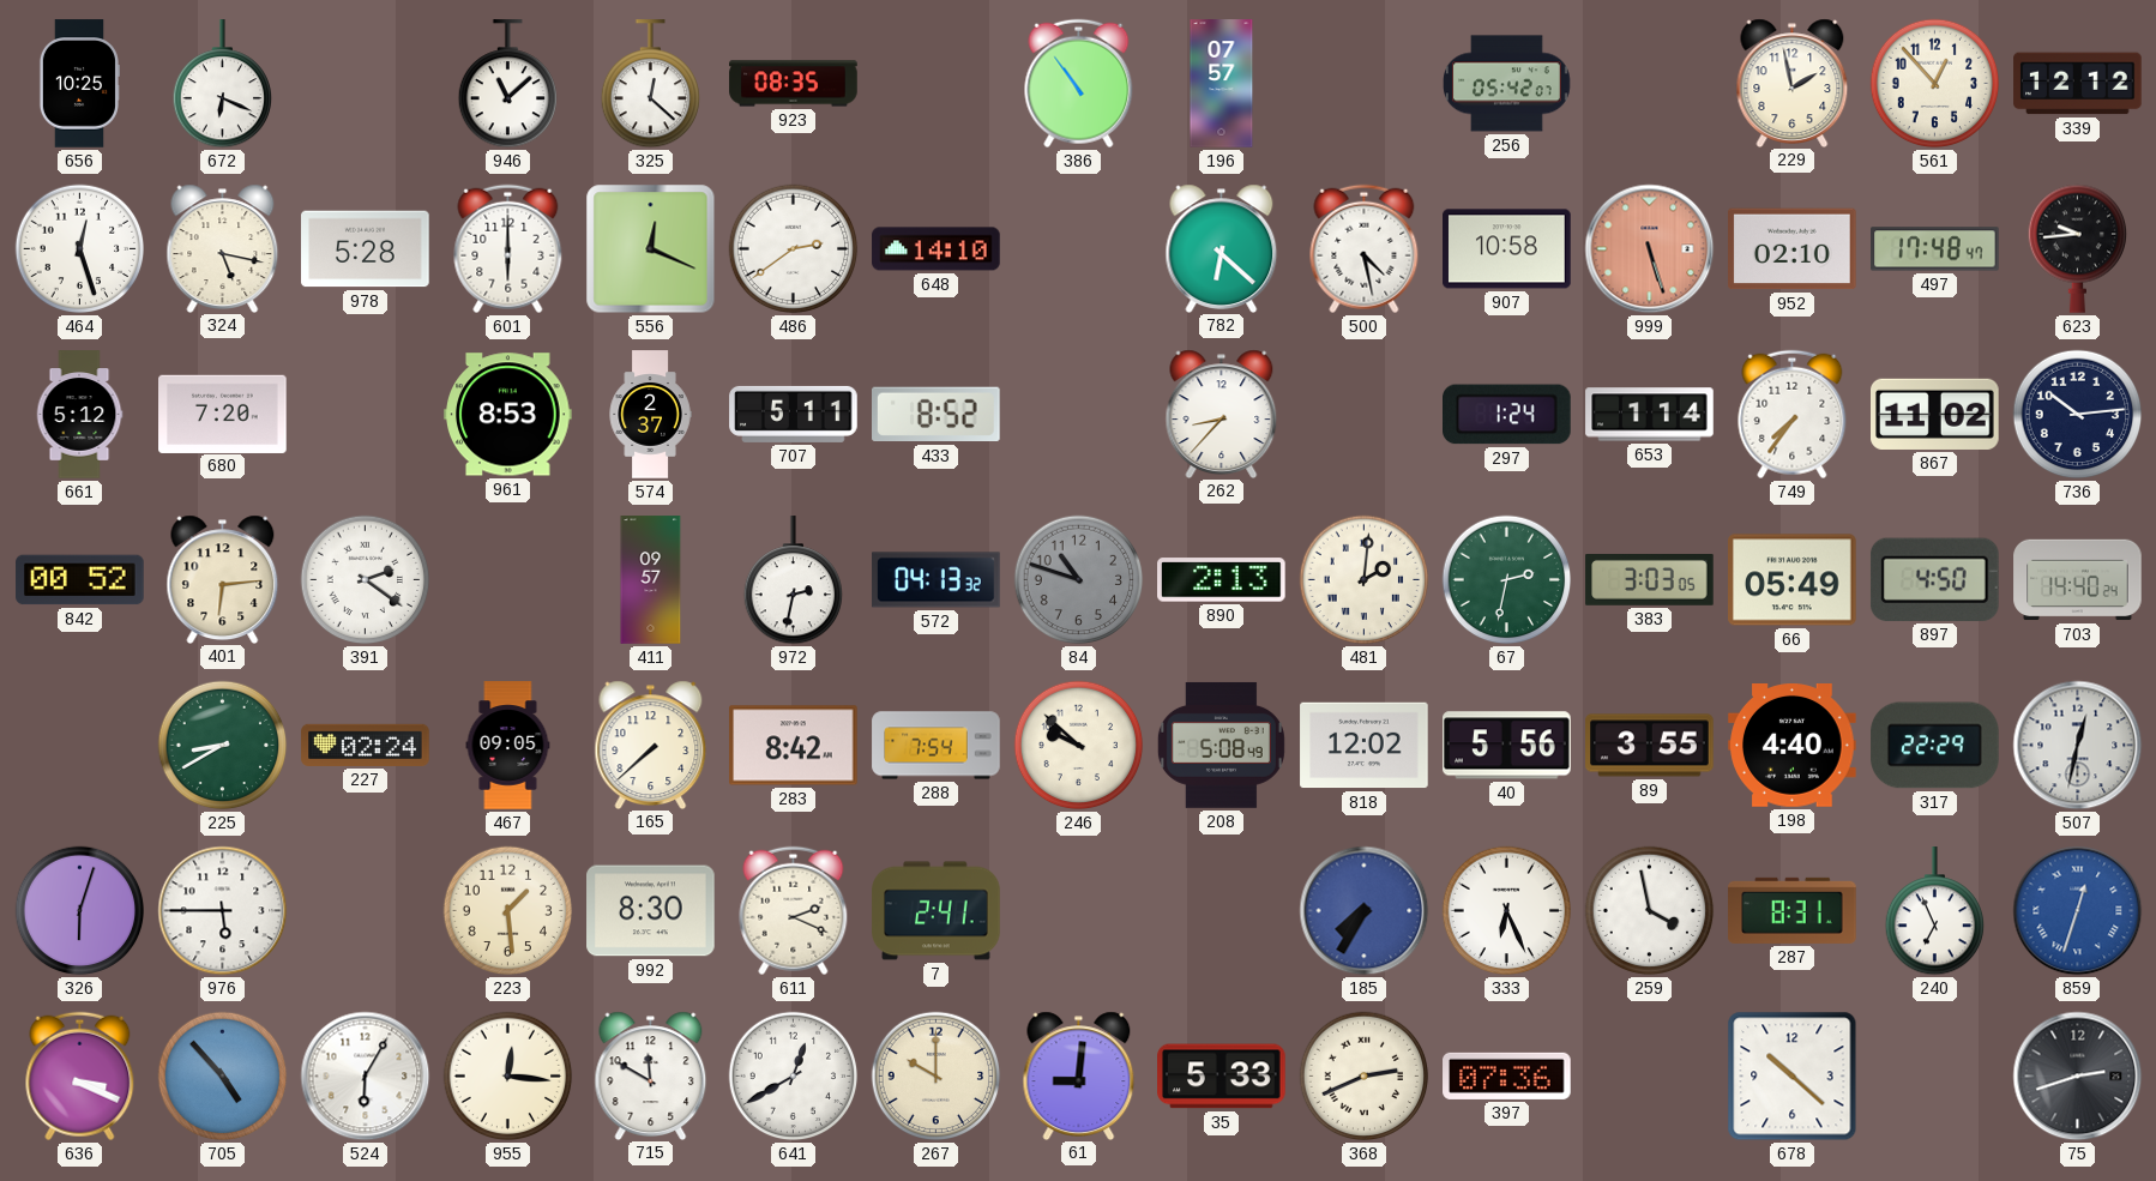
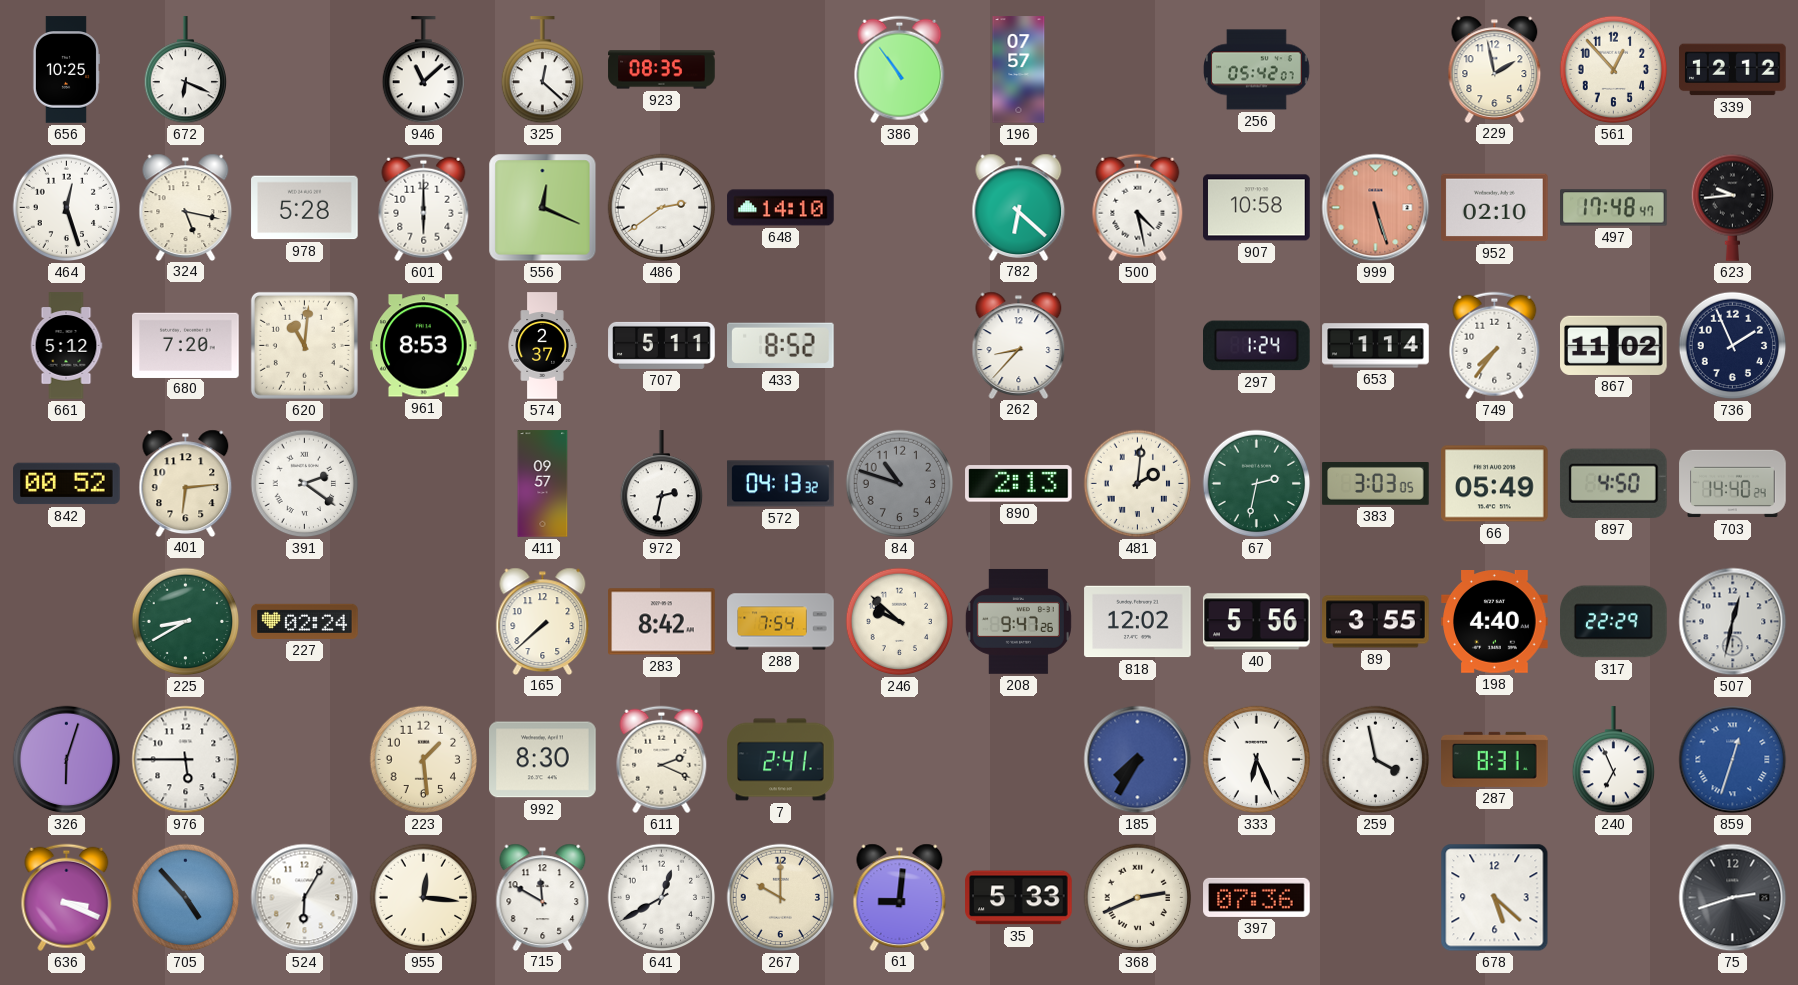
620: none -> 11:01
736: 10:14 -> 1:56
467: 09:05 -> none
208: 5:08 -> 9:47
678: 10:22 -> 5:22
